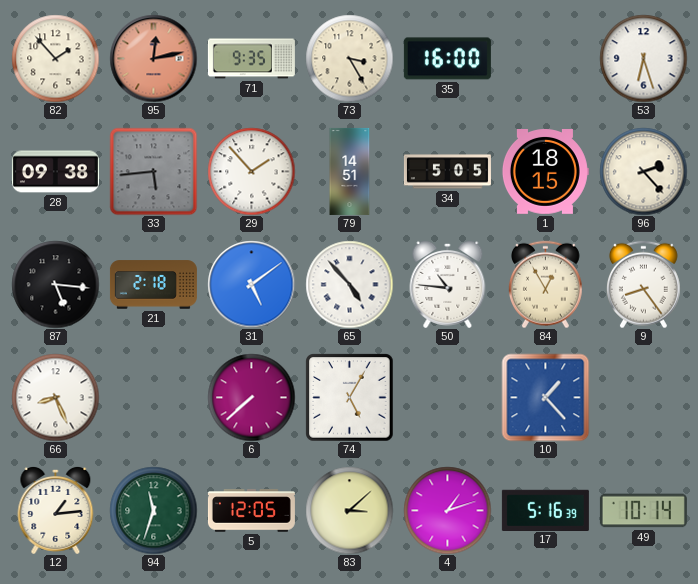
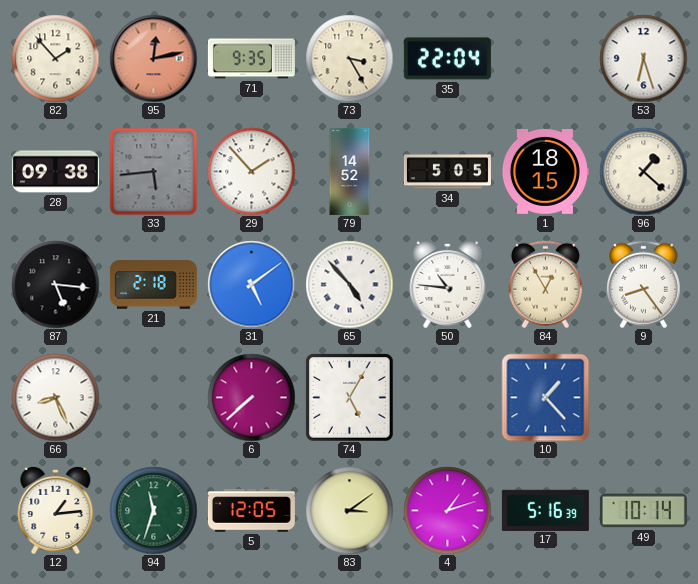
35: 16:00 -> 22:04
79: 14:51 -> 14:52
96: 2:23 -> 1:22
83: 3:08 -> 3:09
